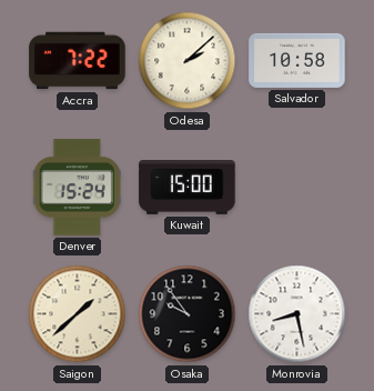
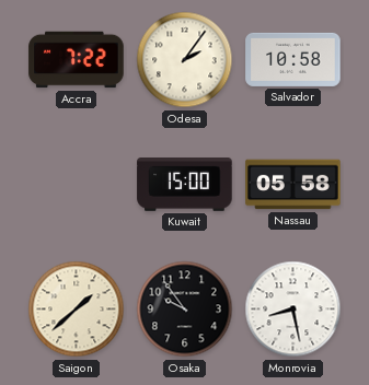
Odesa: 2:08 -> 2:06
Denver: 15:24 -> none
Nassau: none -> 05:58
